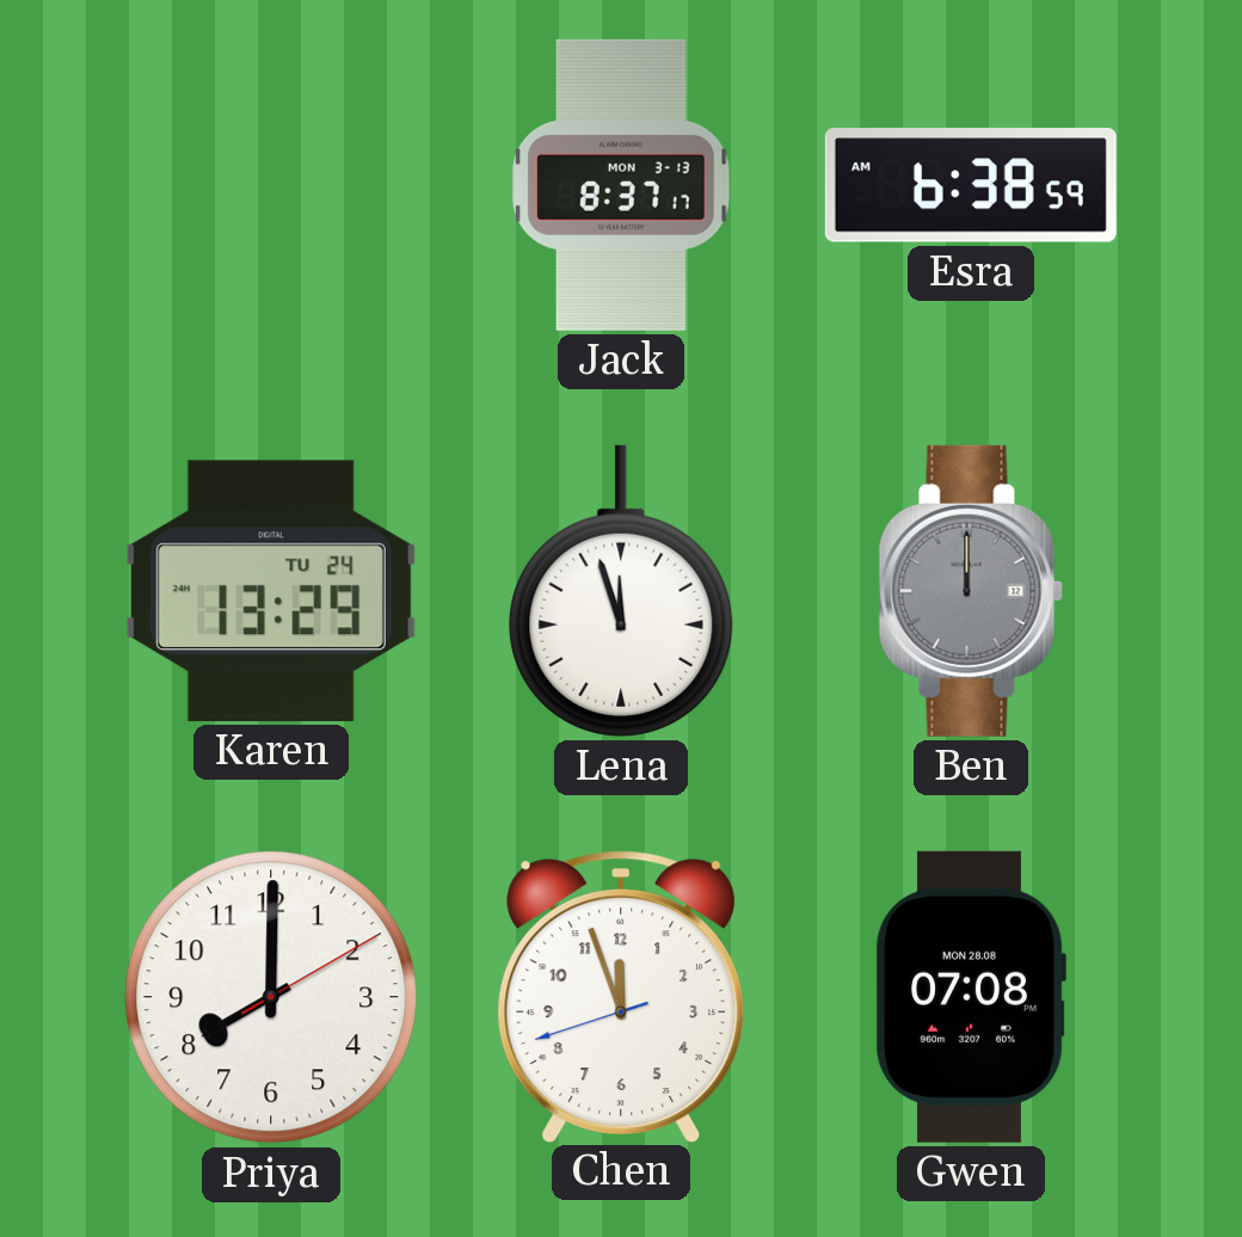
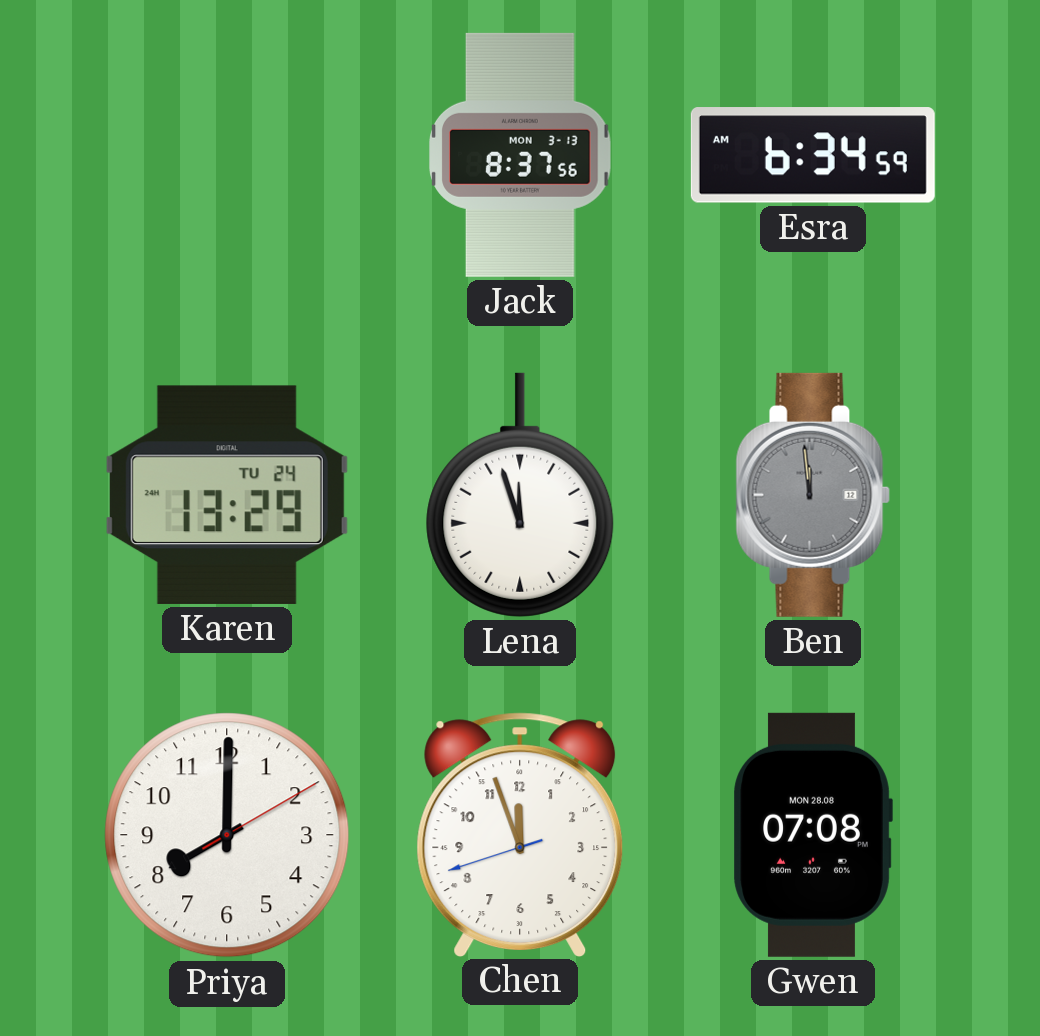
Jack: 8:37:17 -> 8:37:56
Esra: 6:38 -> 6:34
Ben: 12:00 -> 11:59
